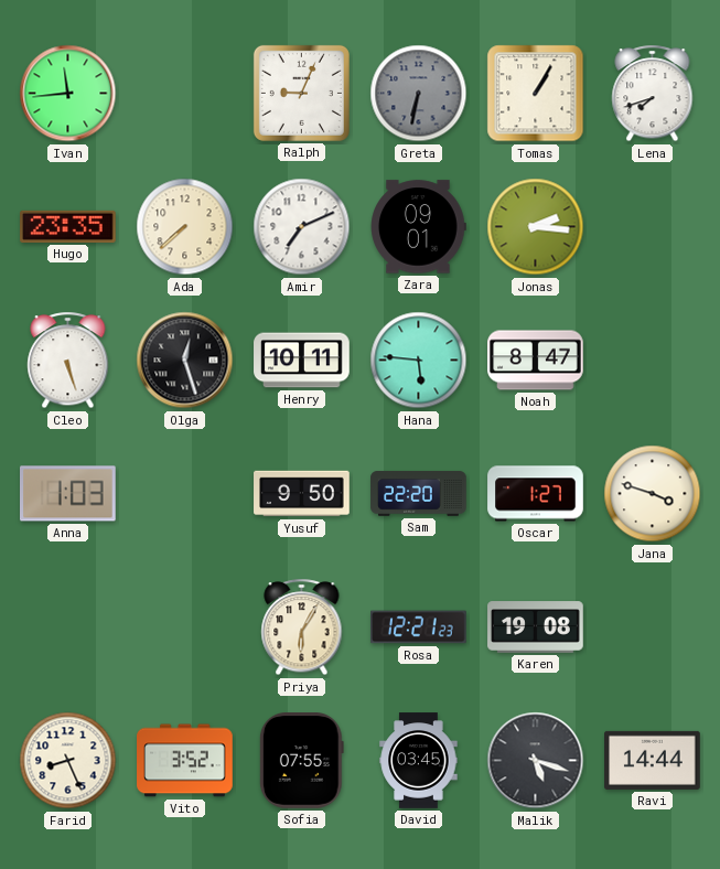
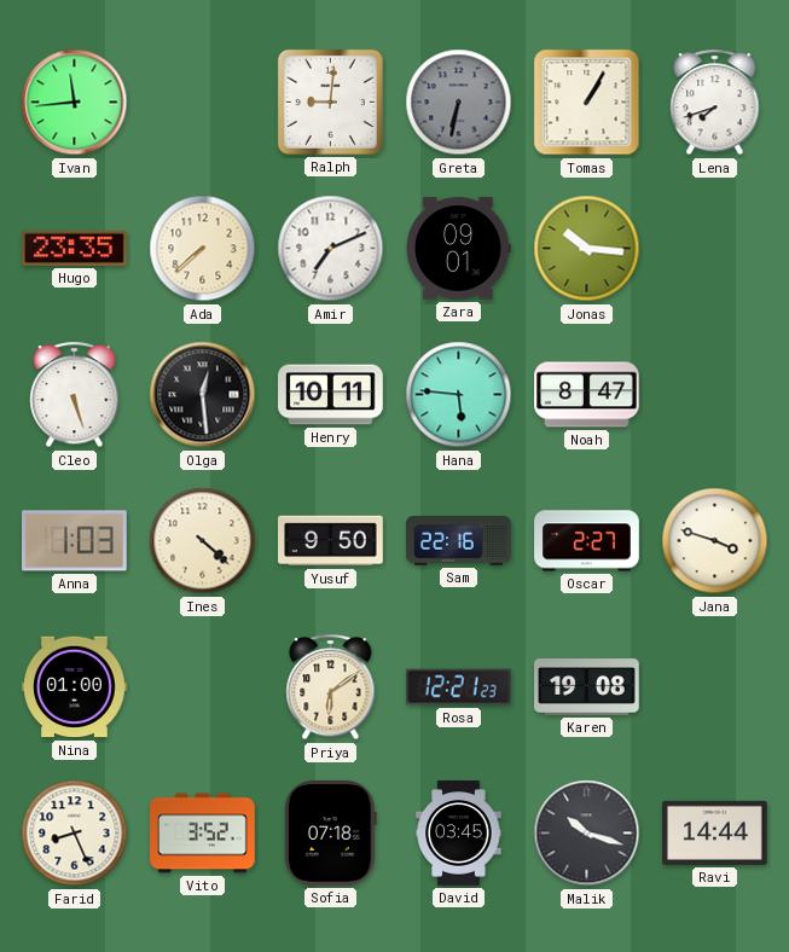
Ralph: 9:04 -> 9:01
Jonas: 2:16 -> 10:16
Olga: 12:27 -> 12:29
Ines: none -> 4:22
Sam: 22:20 -> 22:16
Oscar: 1:27 -> 2:27
Nina: none -> 01:00
Priya: 6:05 -> 6:09
Sofia: 07:55 -> 07:18
Malik: 5:18 -> 10:18
